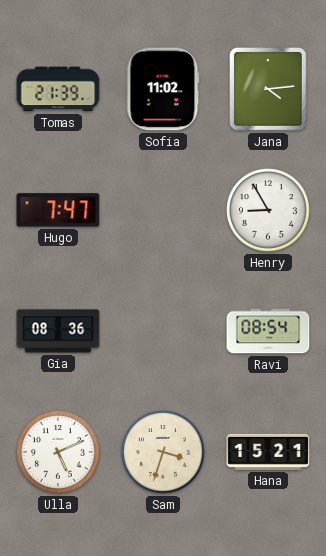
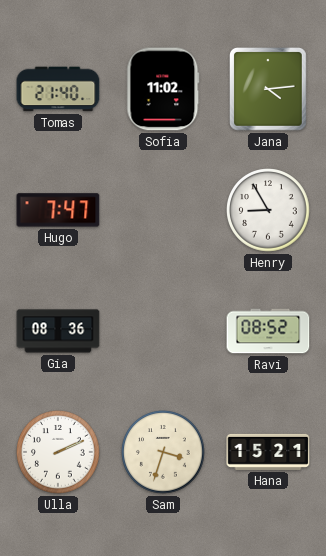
Tomas: 21:39 -> 21:40
Ravi: 08:54 -> 08:52
Ulla: 5:11 -> 2:11
